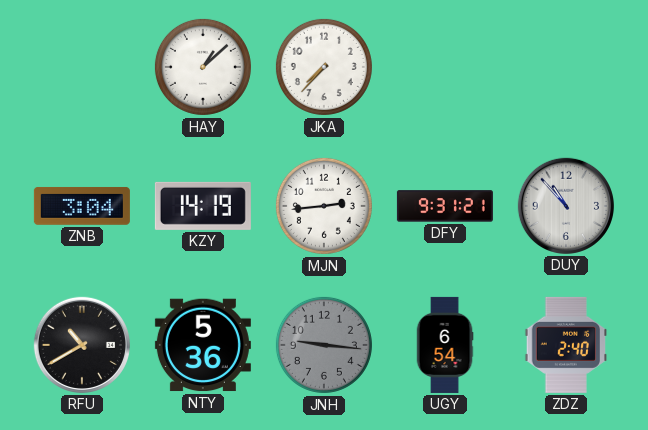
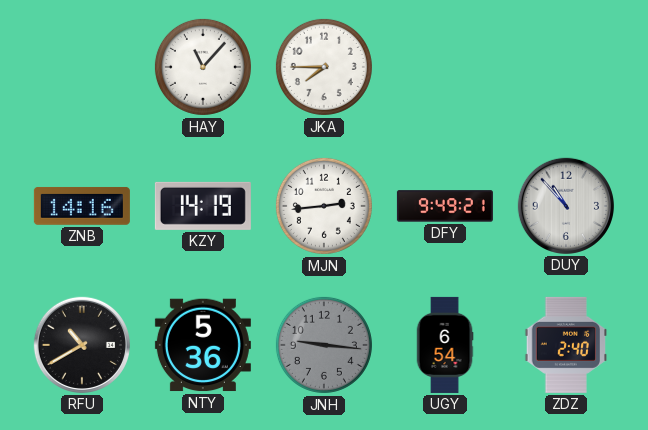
HAY: 1:08 -> 11:07
JKA: 7:37 -> 7:45
ZNB: 3:04 -> 14:16
DFY: 9:31 -> 9:49
